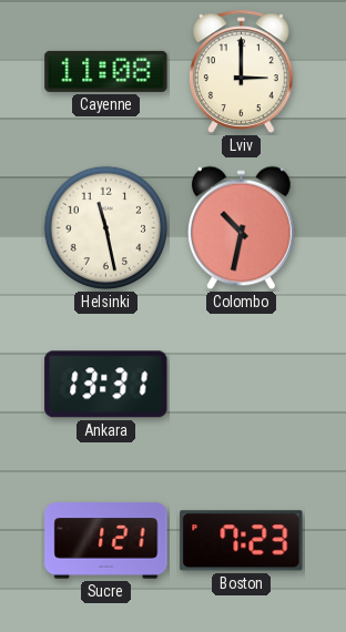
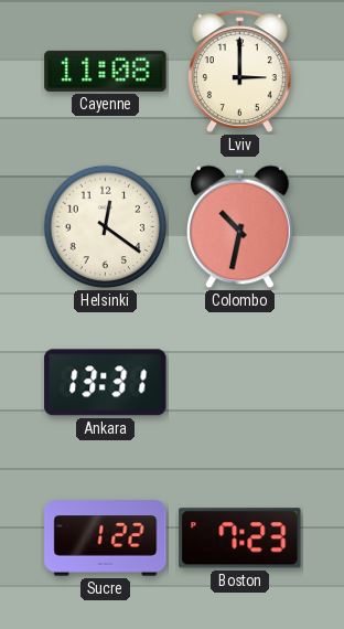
Helsinki: 11:28 -> 12:21
Sucre: 1:21 -> 1:22
